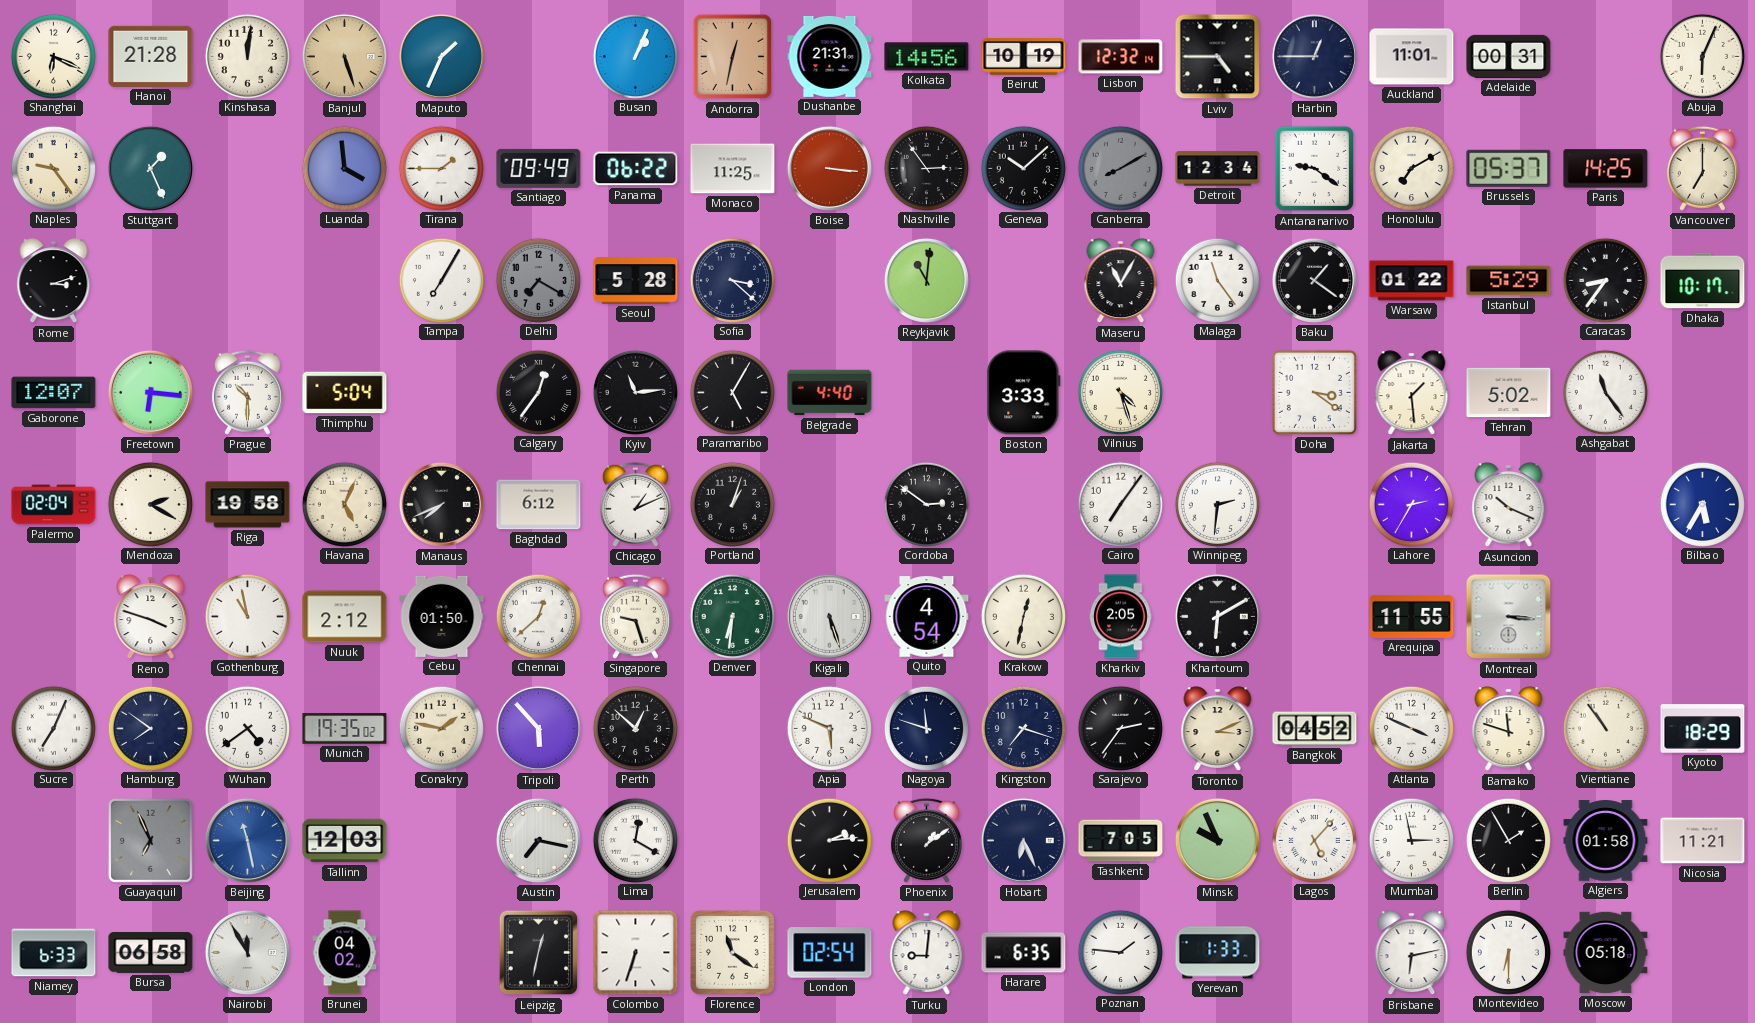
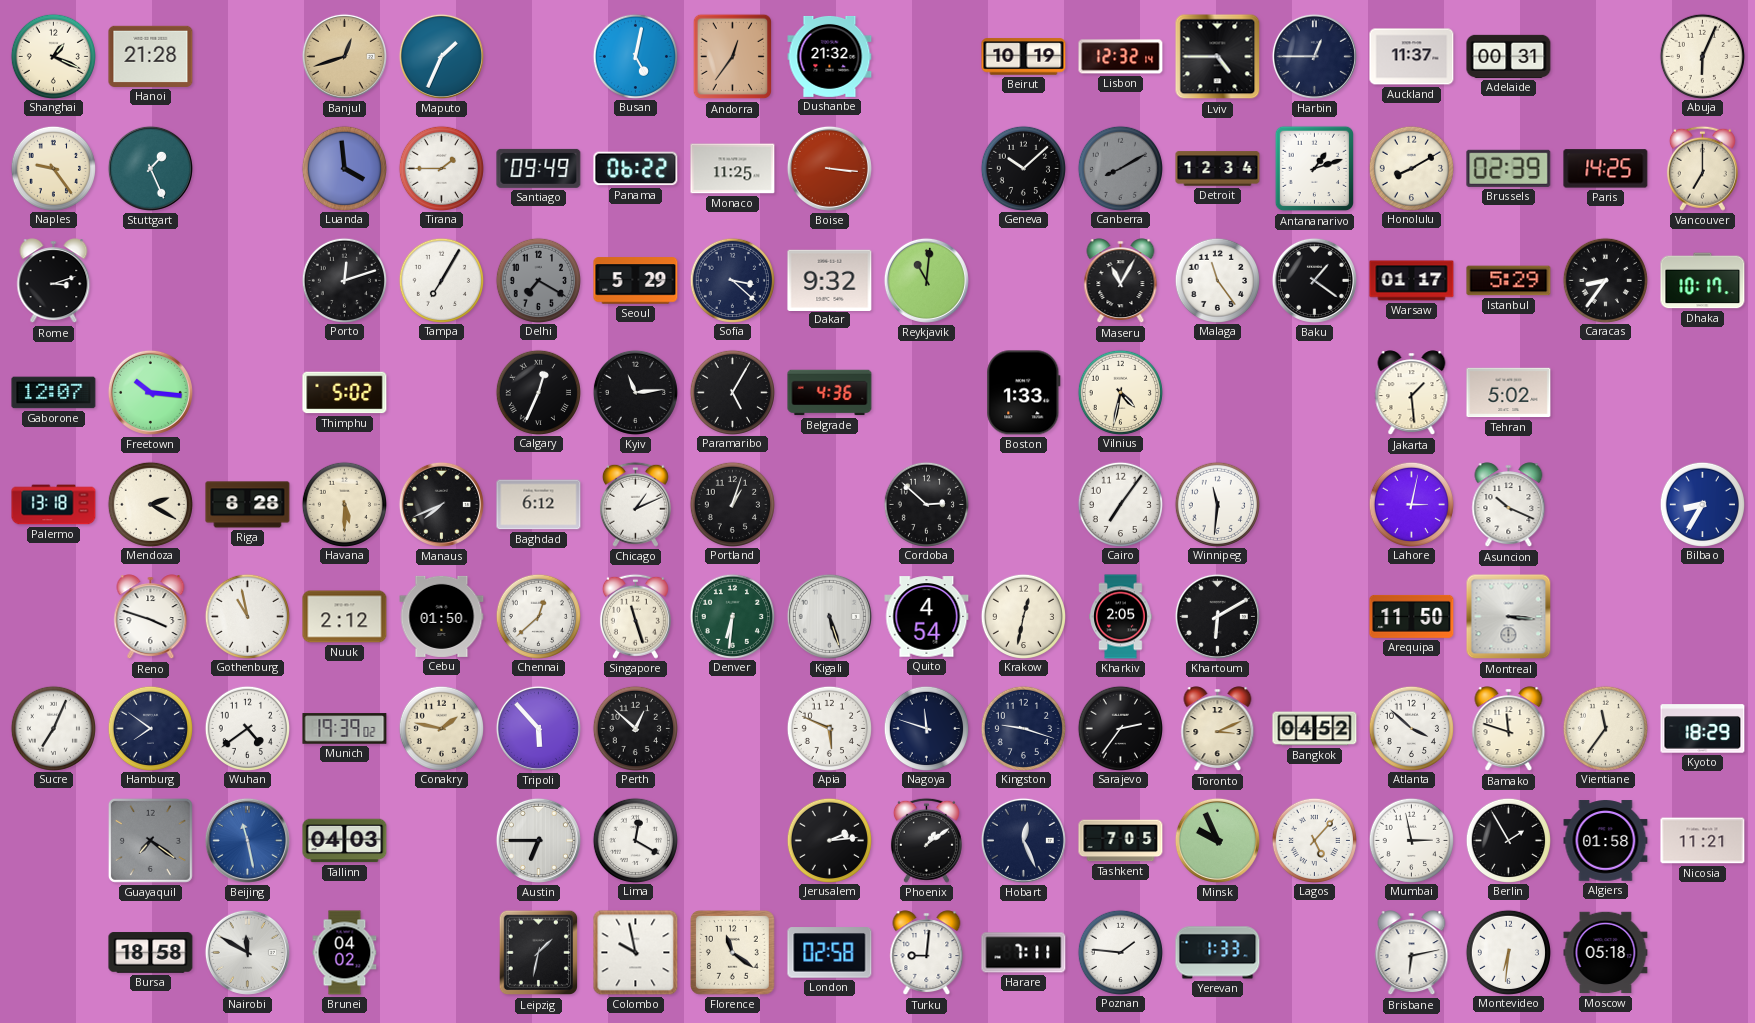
Shanghai: 6:19 -> 1:19
Kinshasa: 12:01 -> none
Banjul: 5:27 -> 12:42
Busan: 1:04 -> 5:02
Andorra: 12:32 -> 12:36
Dushanbe: 21:31 -> 21:32
Kolkata: 14:56 -> none
Auckland: 11:01 -> 11:37
Nashville: 2:54 -> none
Antananarivo: 9:21 -> 1:12
Honolulu: 7:10 -> 8:10
Brussels: 05:37 -> 02:39
Porto: none -> 12:12
Seoul: 5:28 -> 5:29
Dakar: none -> 9:32
Warsaw: 01:22 -> 01:17
Freetown: 6:16 -> 10:16
Prague: 10:30 -> none
Thimphu: 5:04 -> 5:02
Calgary: 12:36 -> 12:34
Belgrade: 4:40 -> 4:36
Boston: 3:33 -> 1:33
Vilnius: 4:27 -> 4:32
Doha: 3:21 -> none
Ashgabat: 11:24 -> none
Palermo: 02:04 -> 13:18
Riga: 19:58 -> 8:28
Havana: 5:04 -> 5:30
Cordoba: 2:51 -> 2:52
Winnipeg: 2:31 -> 11:31
Lahore: 2:35 -> 3:02
Bilbao: 5:35 -> 8:35
Singapore: 9:27 -> 11:27
Arequipa: 11:55 -> 11:50
Munich: 19:35 -> 19:39
Kingston: 7:18 -> 9:18
Atlanta: 3:49 -> 3:52
Vientiane: 10:54 -> 11:36
Guayaquil: 6:56 -> 7:21
Tallinn: 12:03 -> 04:03
Austin: 7:17 -> 6:45
Hobart: 6:26 -> 12:26
Niamey: 6:33 -> none
Bursa: 06:58 -> 18:58
Nairobi: 11:55 -> 11:50
Leipzig: 12:32 -> 1:32
Colombo: 6:33 -> 9:58
London: 02:54 -> 02:58
Harare: 6:35 -> 7:11
Montevideo: 6:30 -> 6:31
